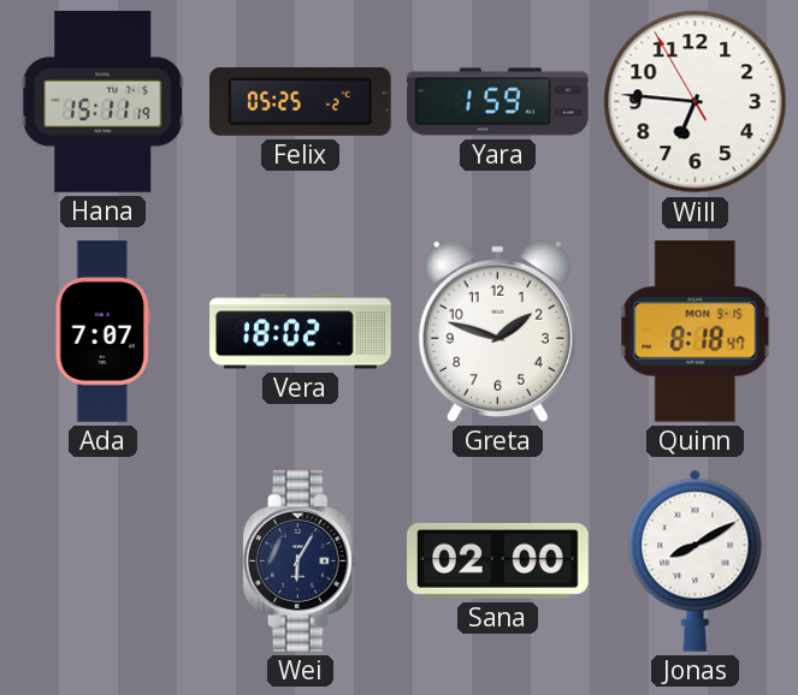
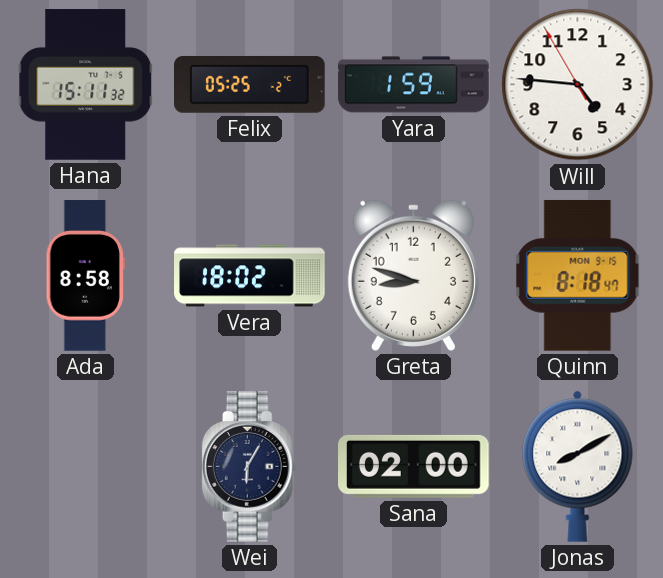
Hana: 15:11:19 -> 15:11:32
Will: 6:45 -> 4:45
Ada: 7:07 -> 8:58
Greta: 1:48 -> 8:48
